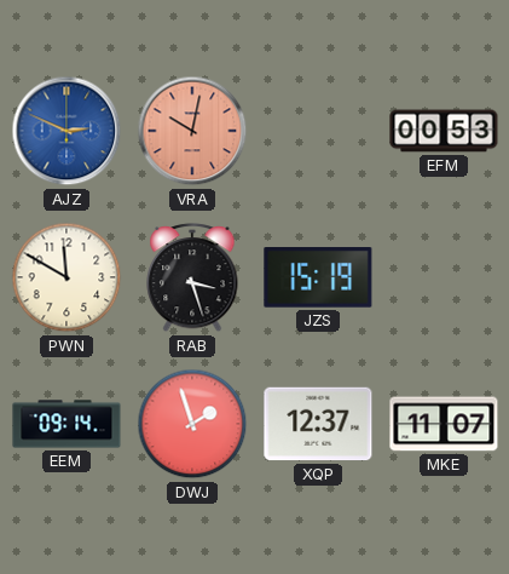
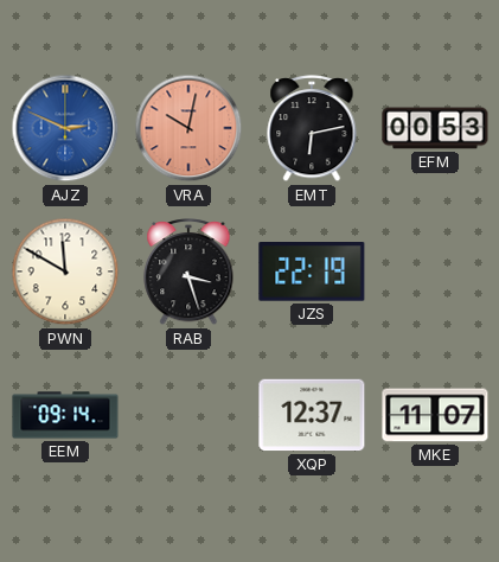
EMT: none -> 6:13
JZS: 15:19 -> 22:19
DWJ: 1:57 -> none
